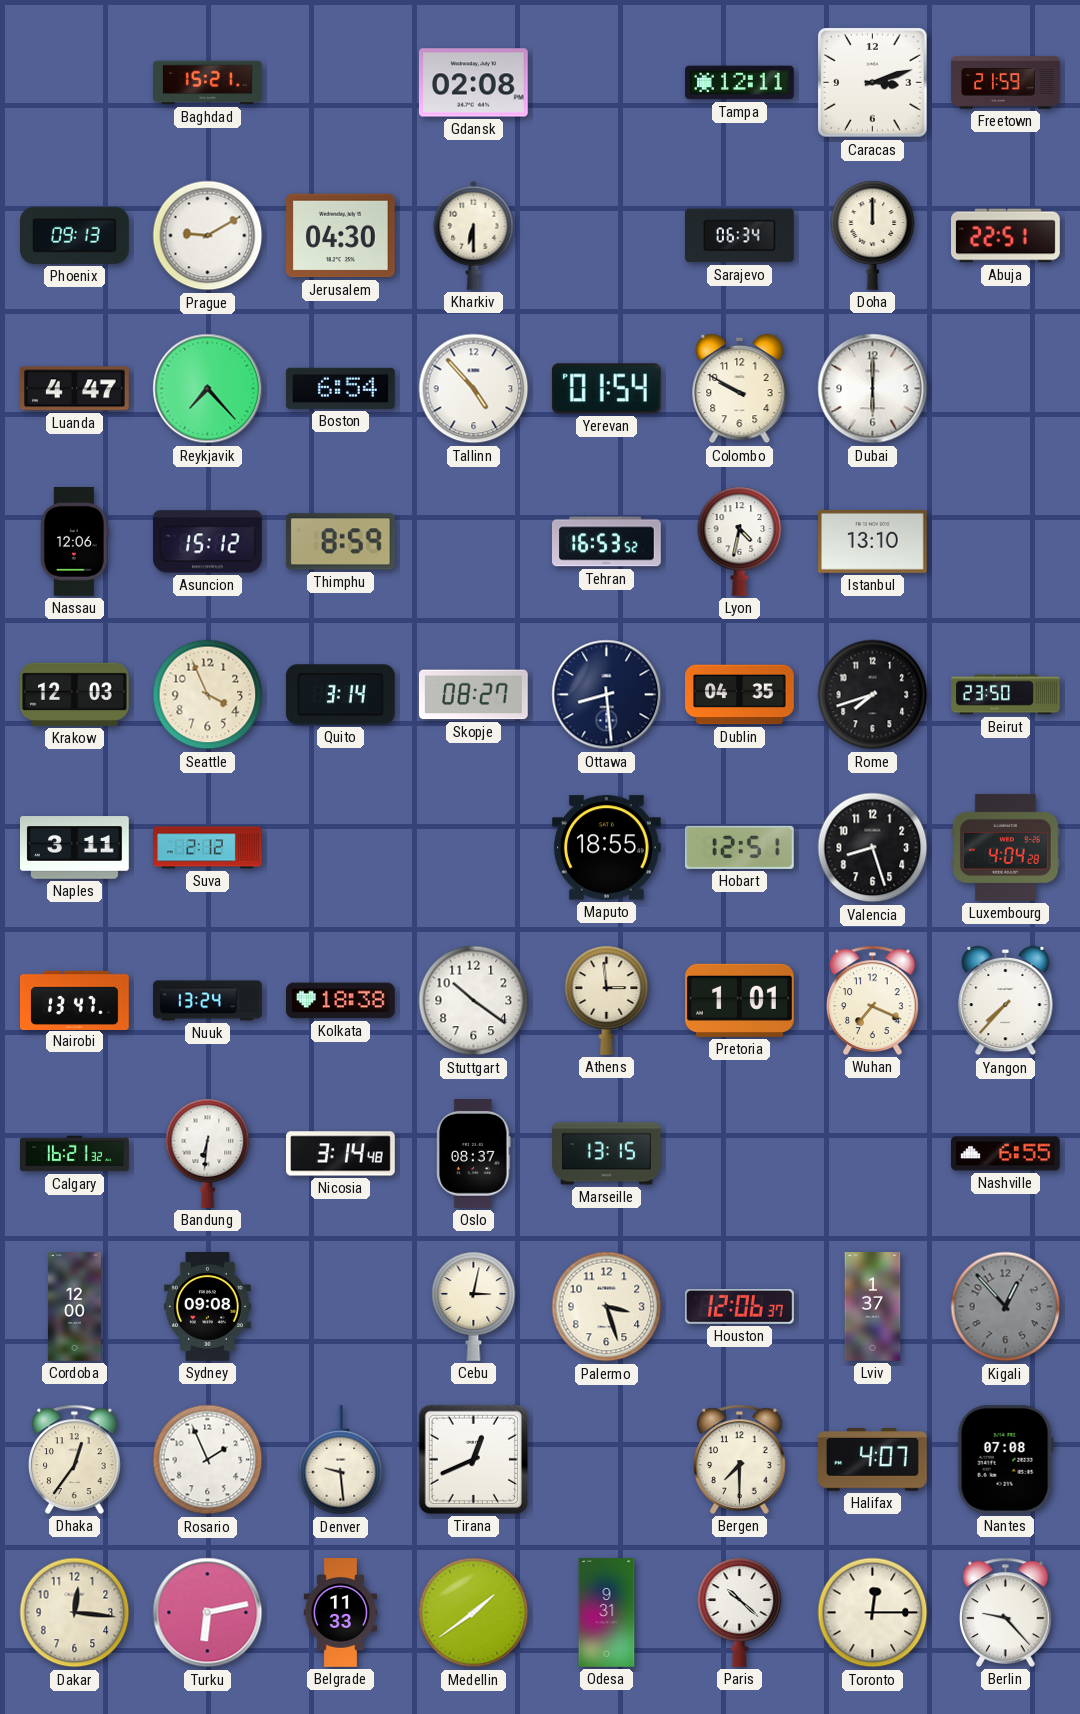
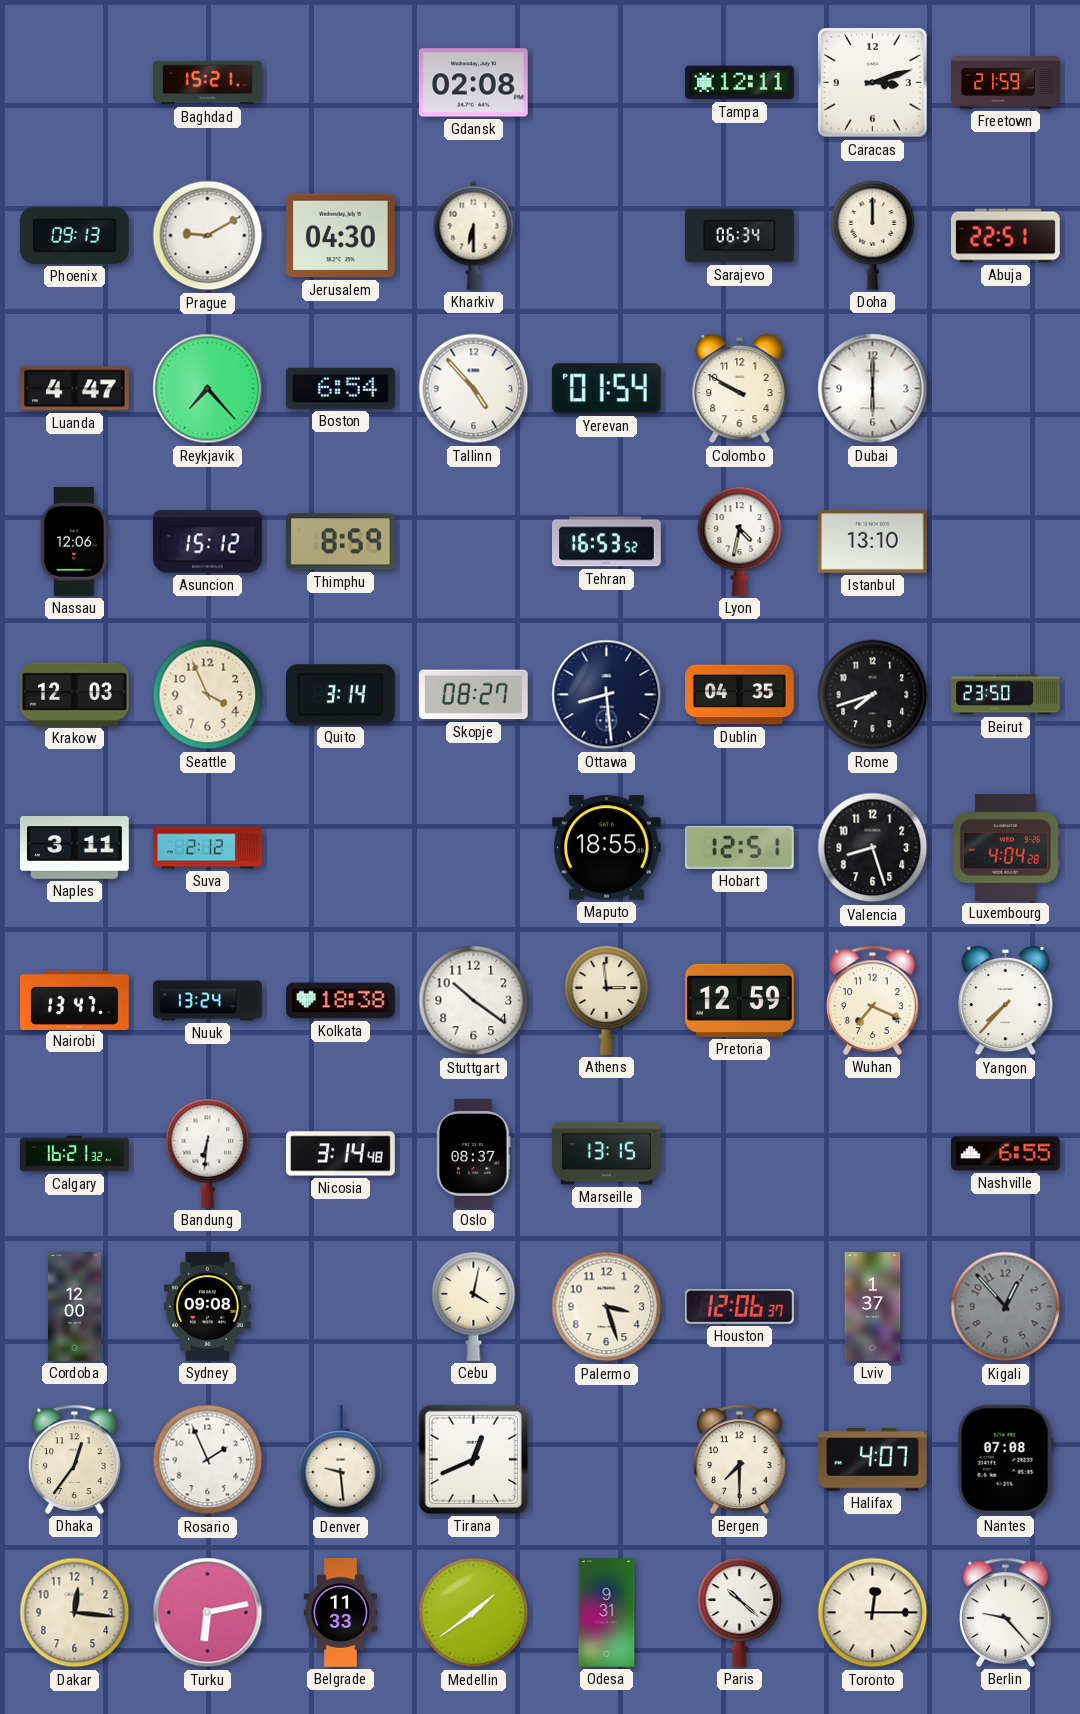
Pretoria: 1:01 -> 12:59
Cebu: 3:02 -> 4:02
